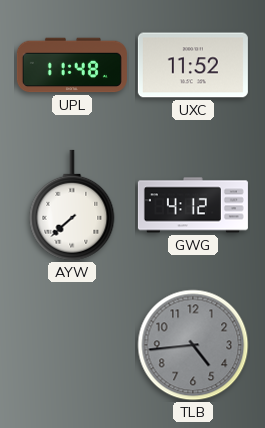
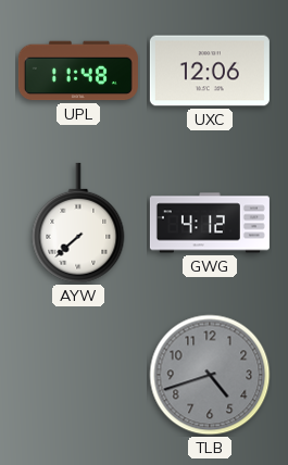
UXC: 11:52 -> 12:06
TLB: 4:44 -> 4:42
